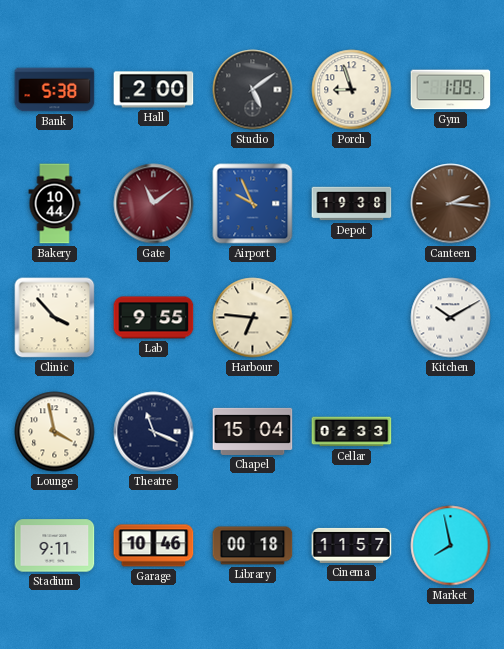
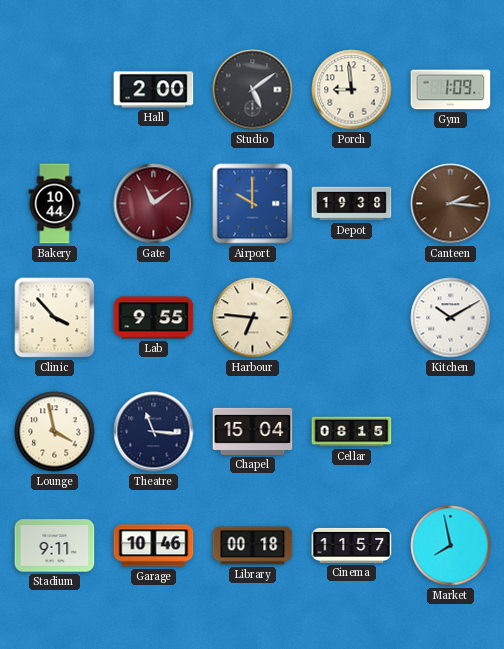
Bank: 5:38 -> none
Porch: 8:57 -> 8:59
Airport: 9:56 -> 10:00
Theatre: 11:19 -> 11:16
Cellar: 02:33 -> 08:15
